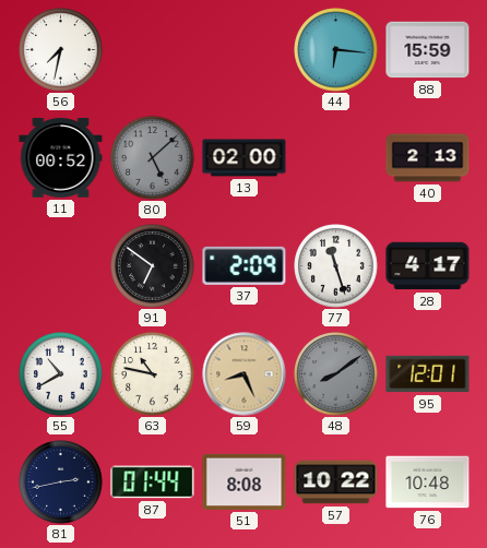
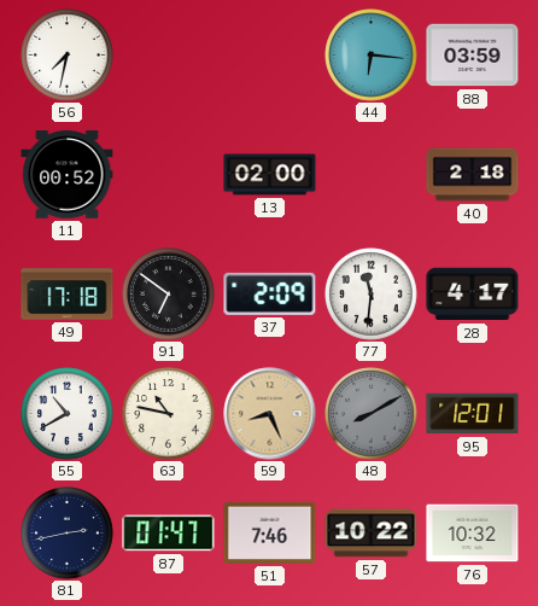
88: 15:59 -> 03:59
80: 5:08 -> none
40: 2:13 -> 2:18
49: none -> 17:18
77: 11:27 -> 11:31
48: 8:09 -> 8:10
87: 01:44 -> 01:47
51: 8:08 -> 7:46
76: 10:48 -> 10:32
